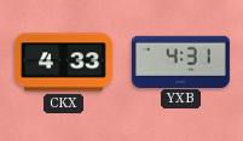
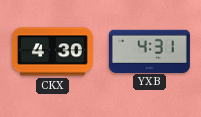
CKX: 4:33 -> 4:30
